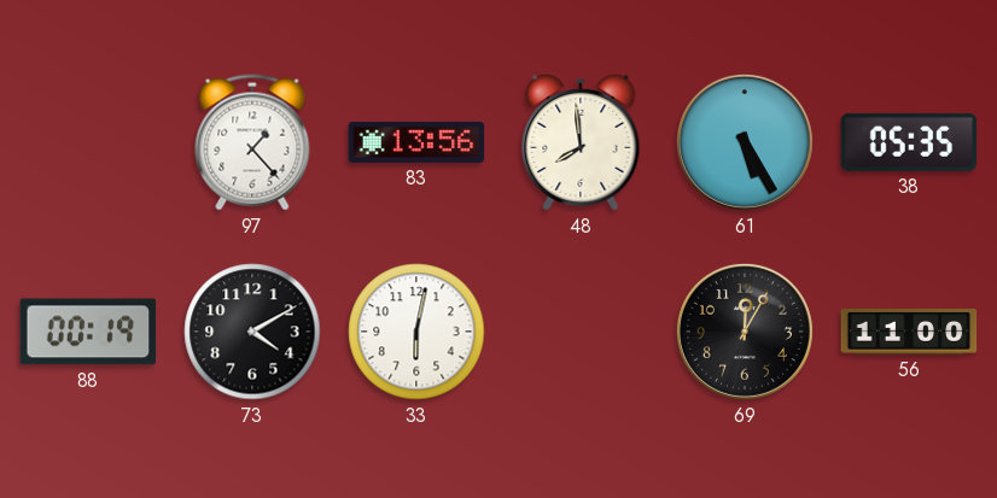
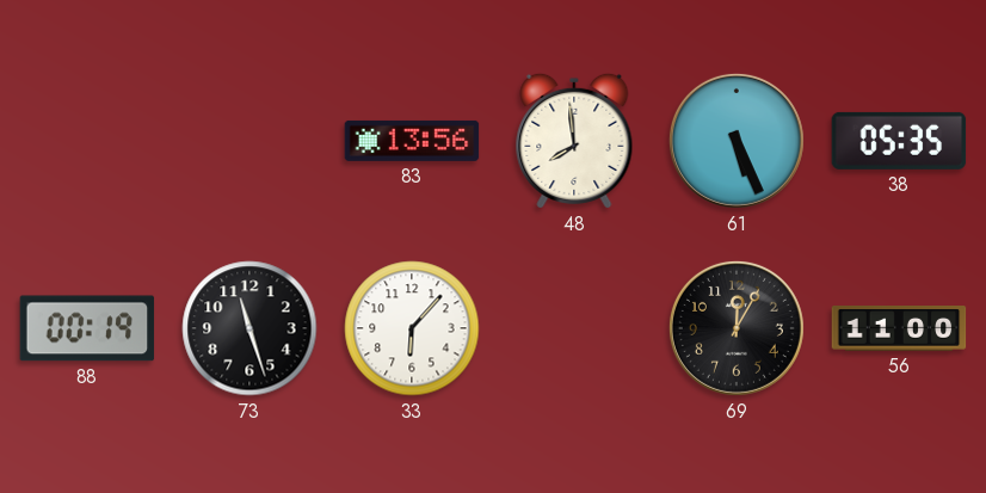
97: 1:23 -> none
61: 5:25 -> 5:26
73: 4:10 -> 11:27
33: 6:02 -> 6:07
